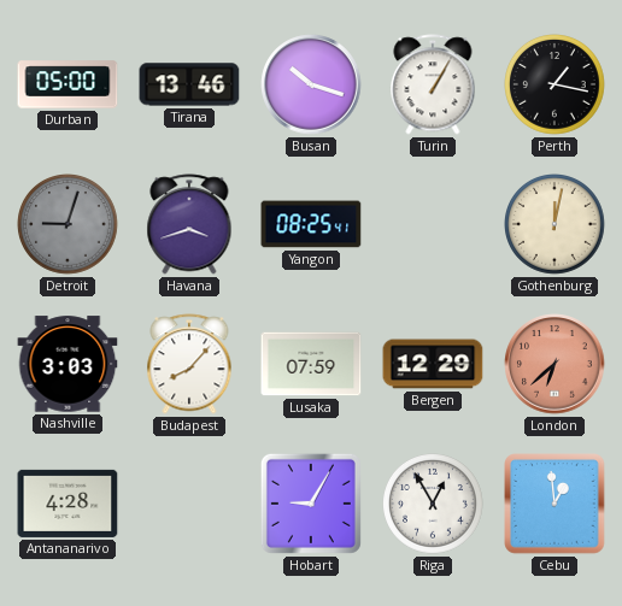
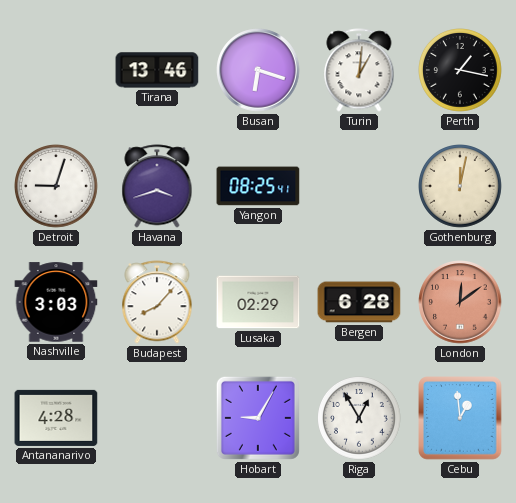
Durban: 05:00 -> none
Busan: 10:18 -> 6:18
Turin: 1:05 -> 1:01
Detroit dial: grey -> white
Lusaka: 07:59 -> 02:29
Bergen: 12:29 -> 6:28
London: 6:38 -> 12:09
